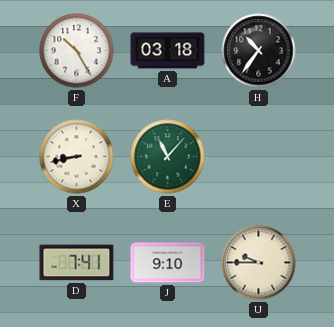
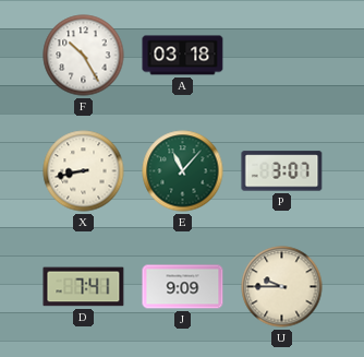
H: 10:36 -> none
P: none -> 3:07
J: 9:10 -> 9:09
